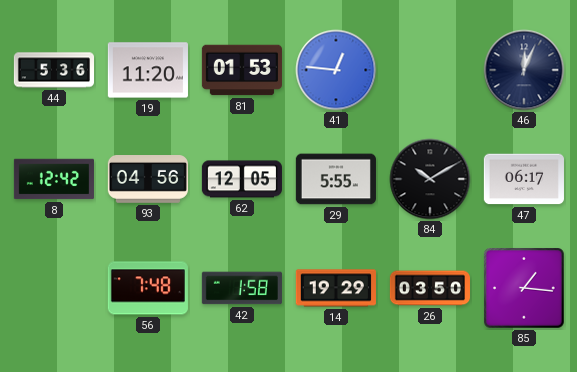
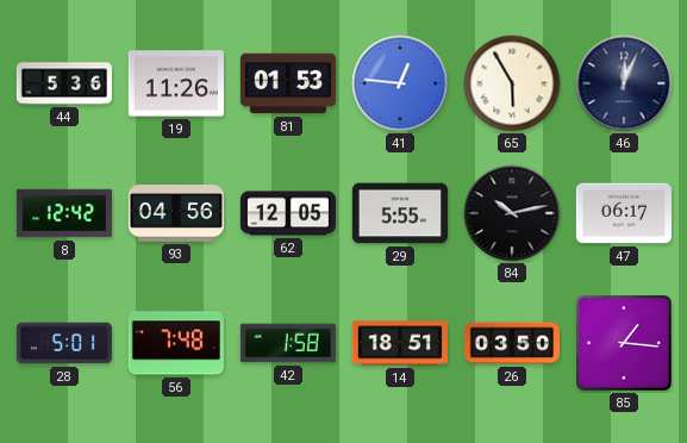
19: 11:20 -> 11:26
65: none -> 5:55
84: 10:10 -> 10:13
28: none -> 5:01
14: 19:29 -> 18:51
